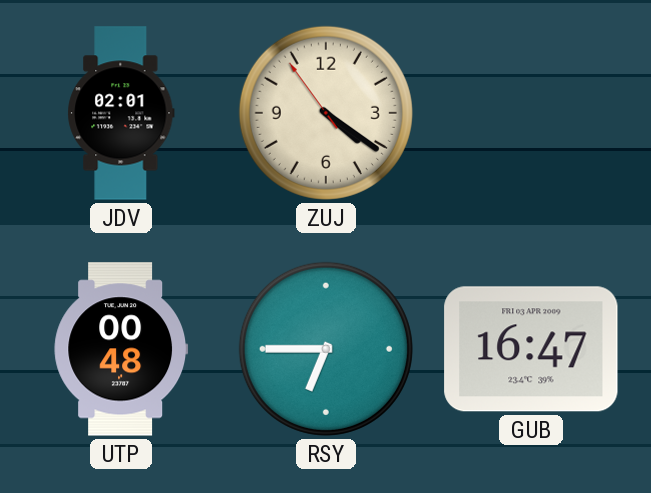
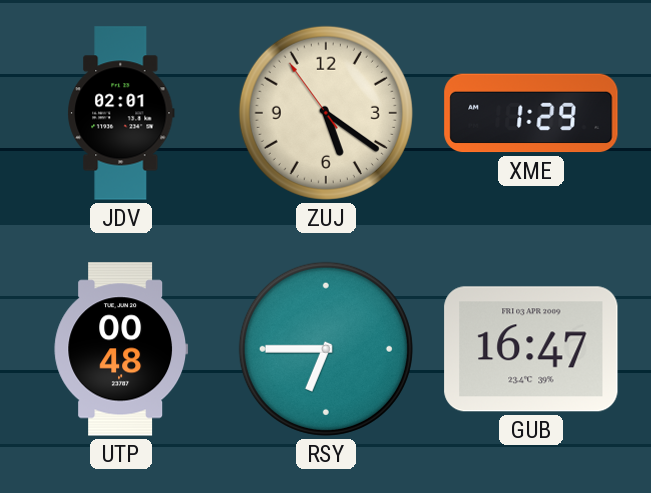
ZUJ: 4:20 -> 5:20
XME: none -> 1:29
